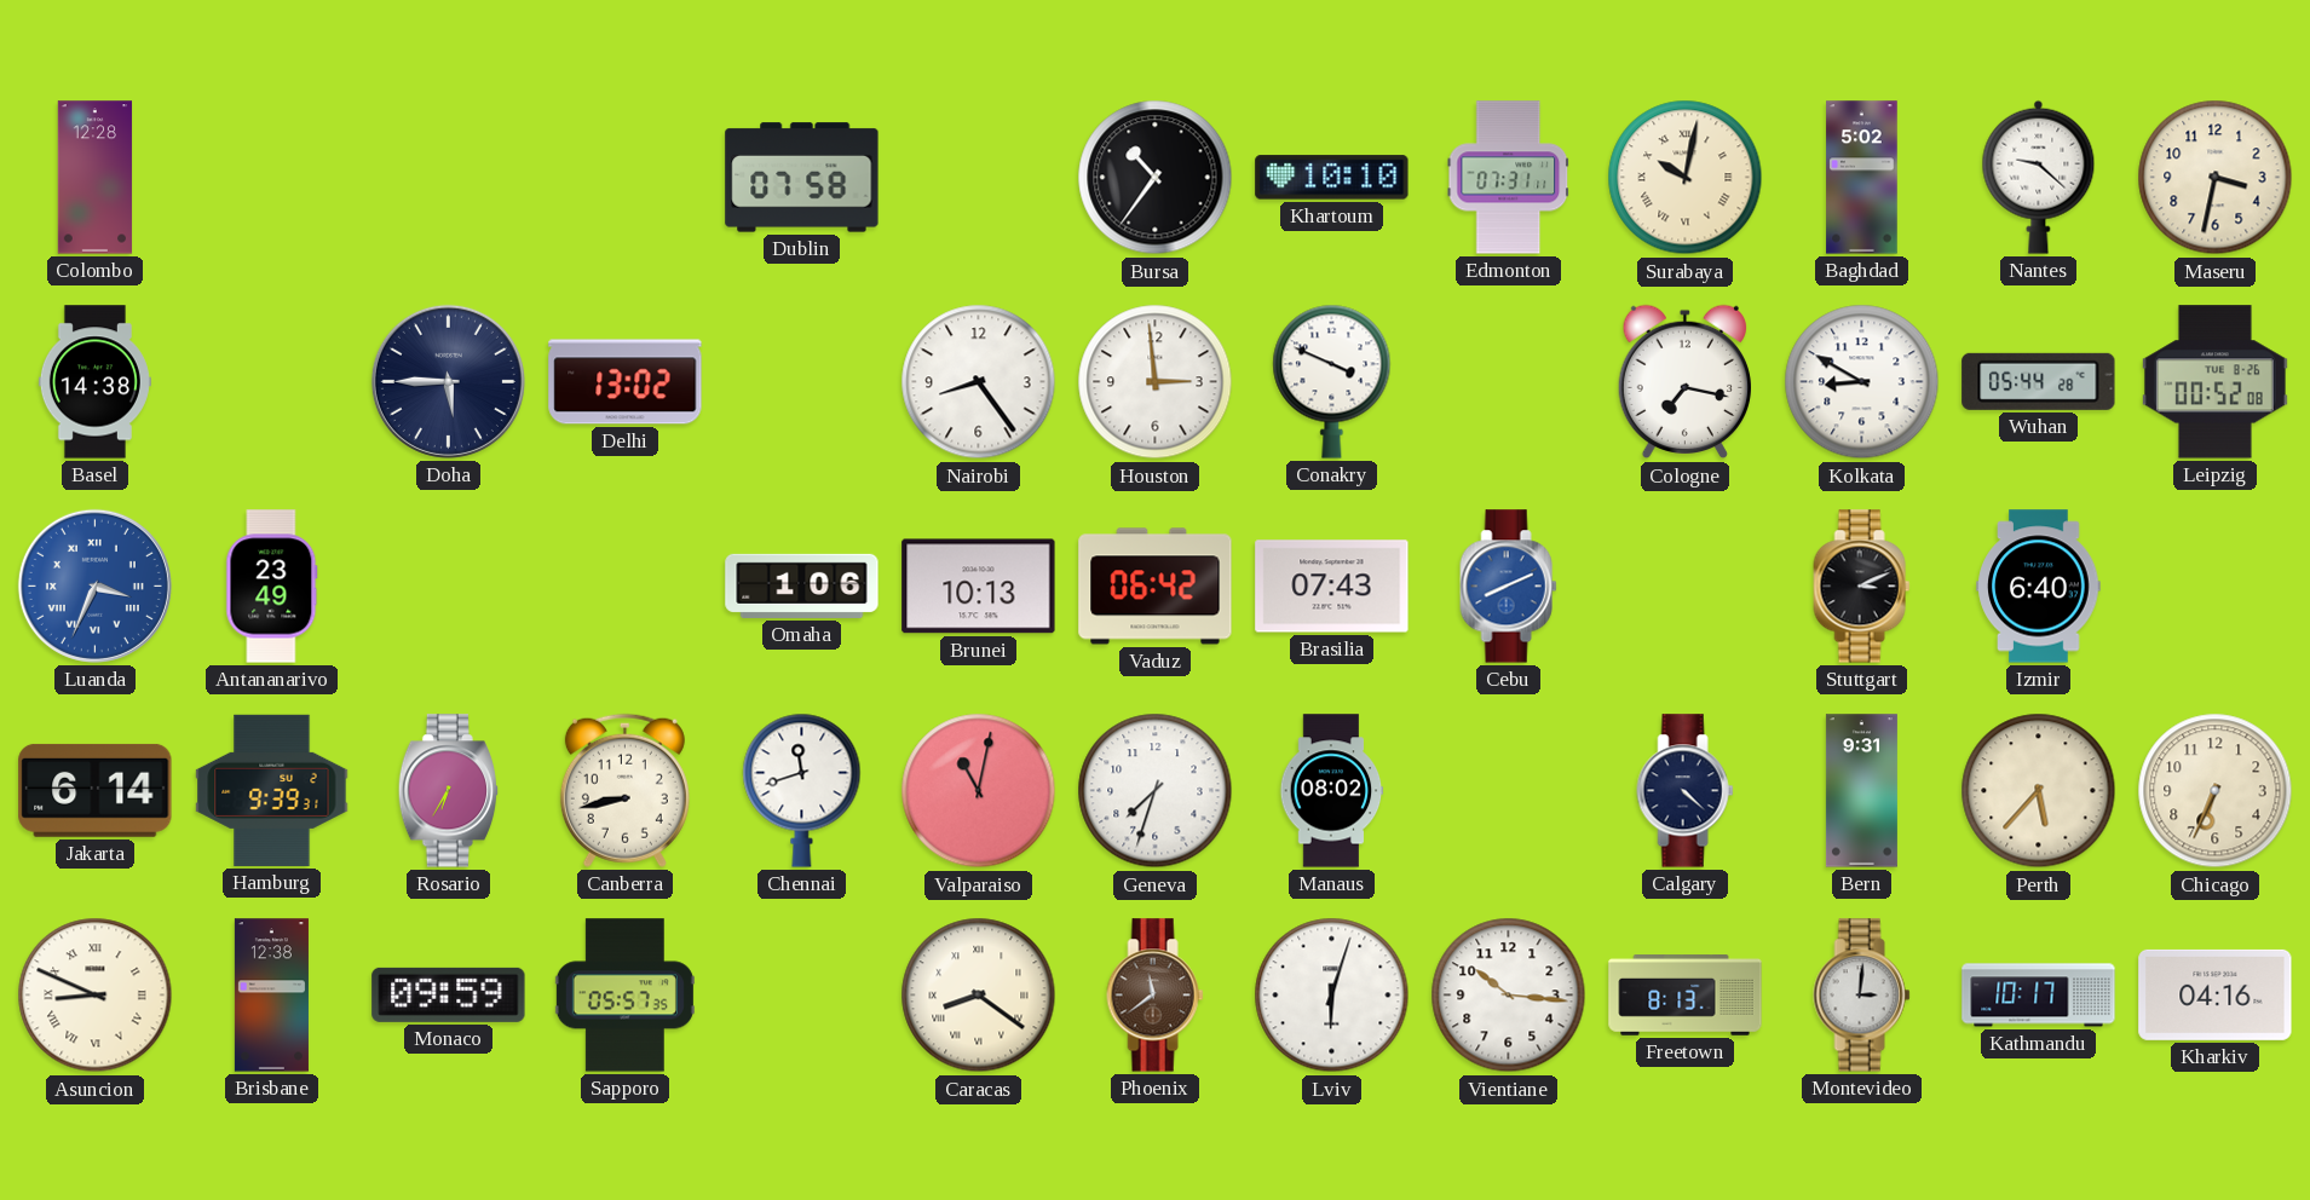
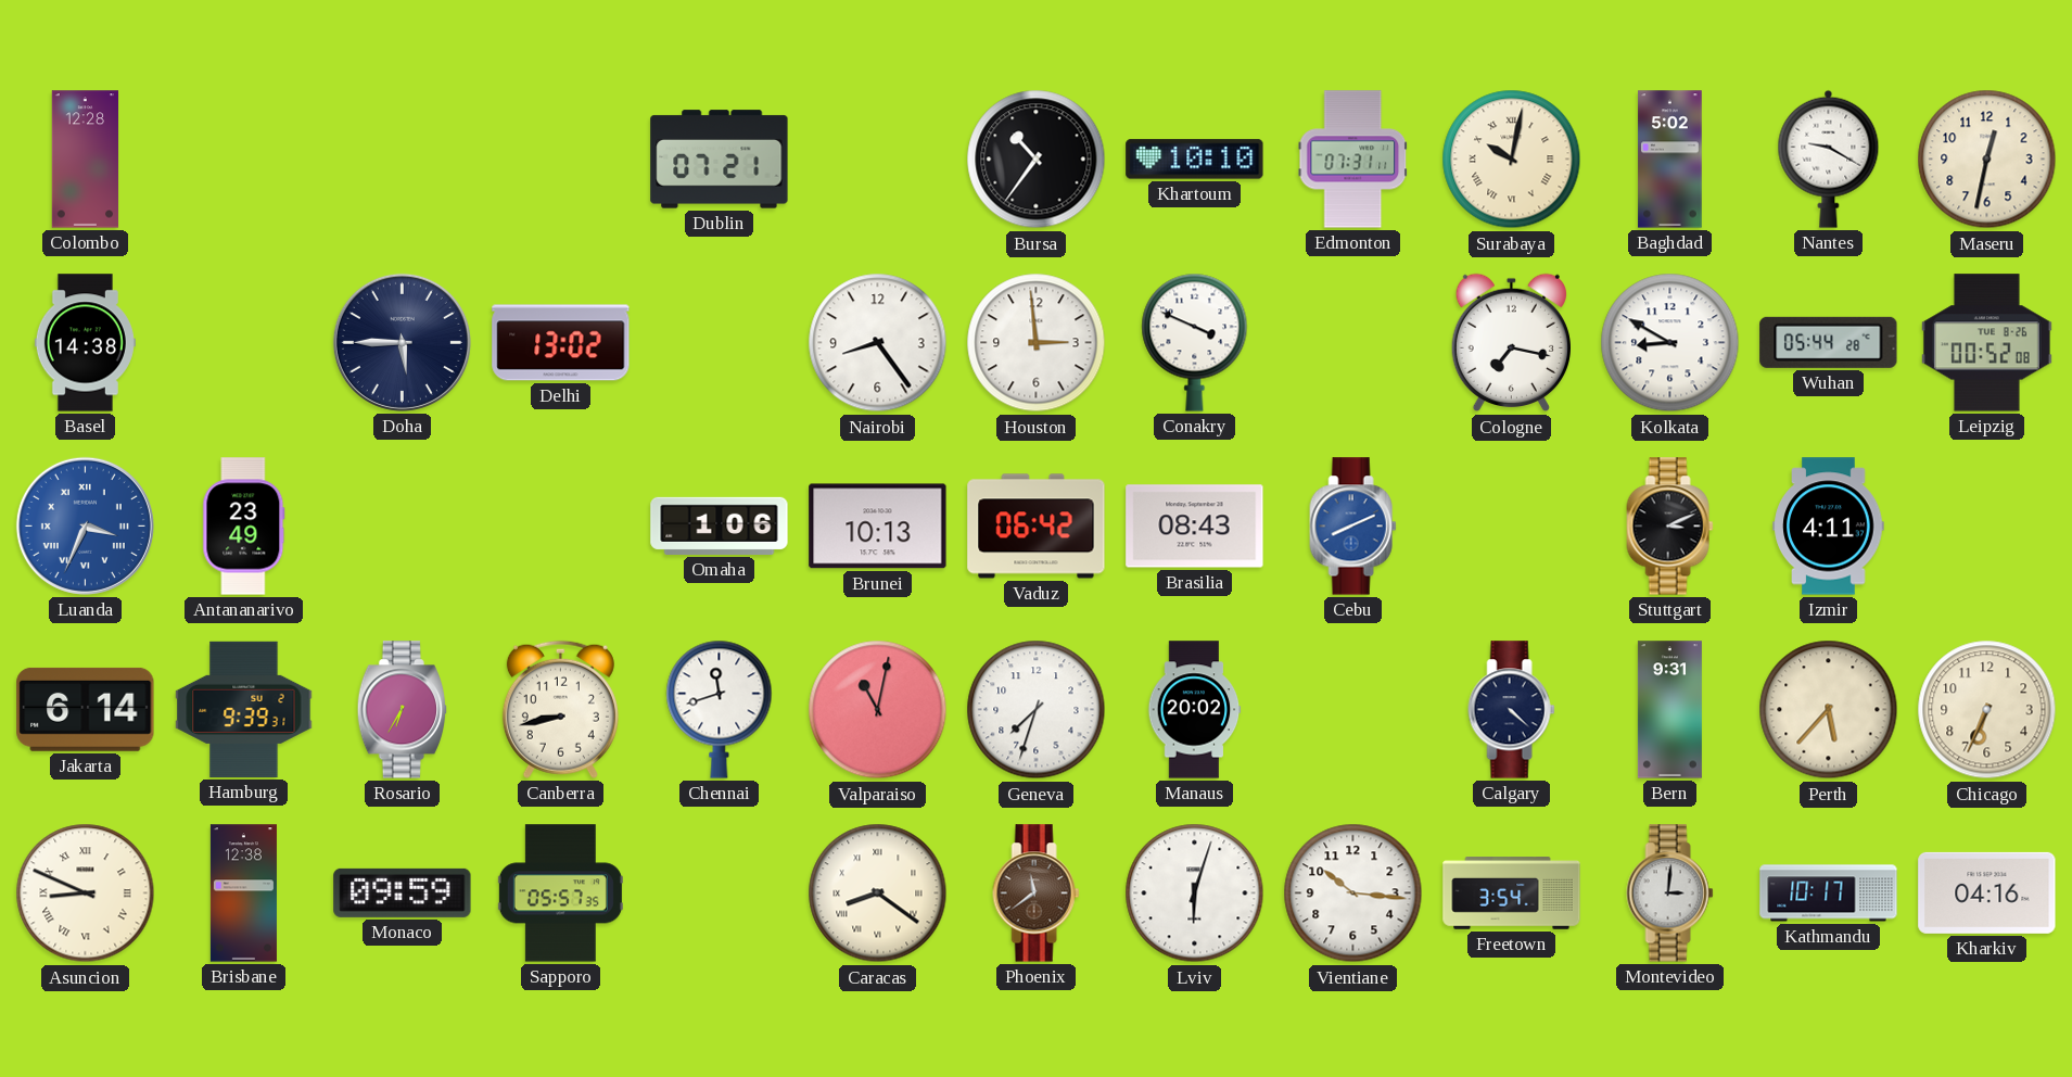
Dublin: 07:58 -> 07:21
Nantes: 9:22 -> 9:20
Maseru: 3:32 -> 12:32
Brasilia: 07:43 -> 08:43
Izmir: 6:40 -> 4:11
Manaus: 08:02 -> 20:02
Freetown: 8:13 -> 3:54
